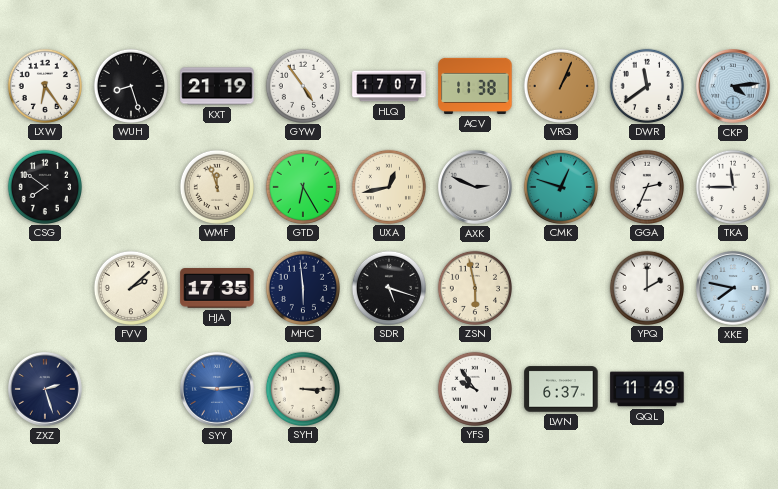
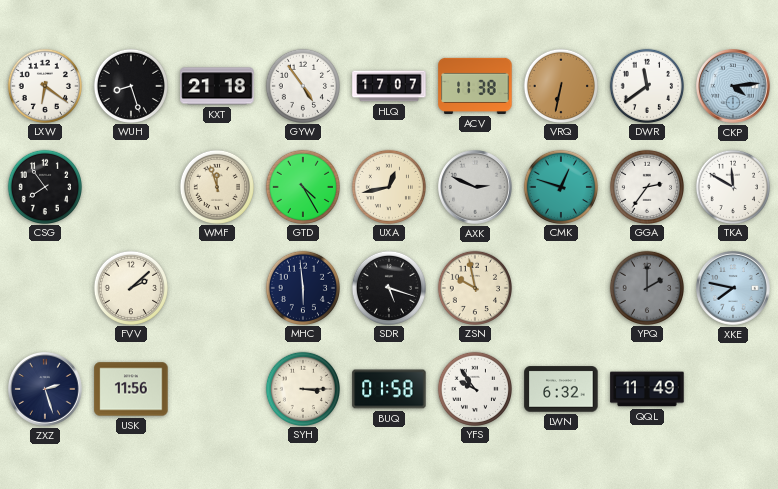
LXW: 6:24 -> 6:21
KXT: 21:19 -> 21:18
VRQ: 1:04 -> 6:32
CSG: 7:51 -> 7:54
GTD: 6:25 -> 4:25
GGA: 2:34 -> 2:36
TKA: 11:45 -> 11:50
HJA: 17:35 -> none
ZSN: 5:58 -> 9:58
YPQ dial: white -> grey
USK: none -> 11:56
SYY: 9:14 -> none
BUQ: none -> 01:58
LWN: 6:37 -> 6:32
